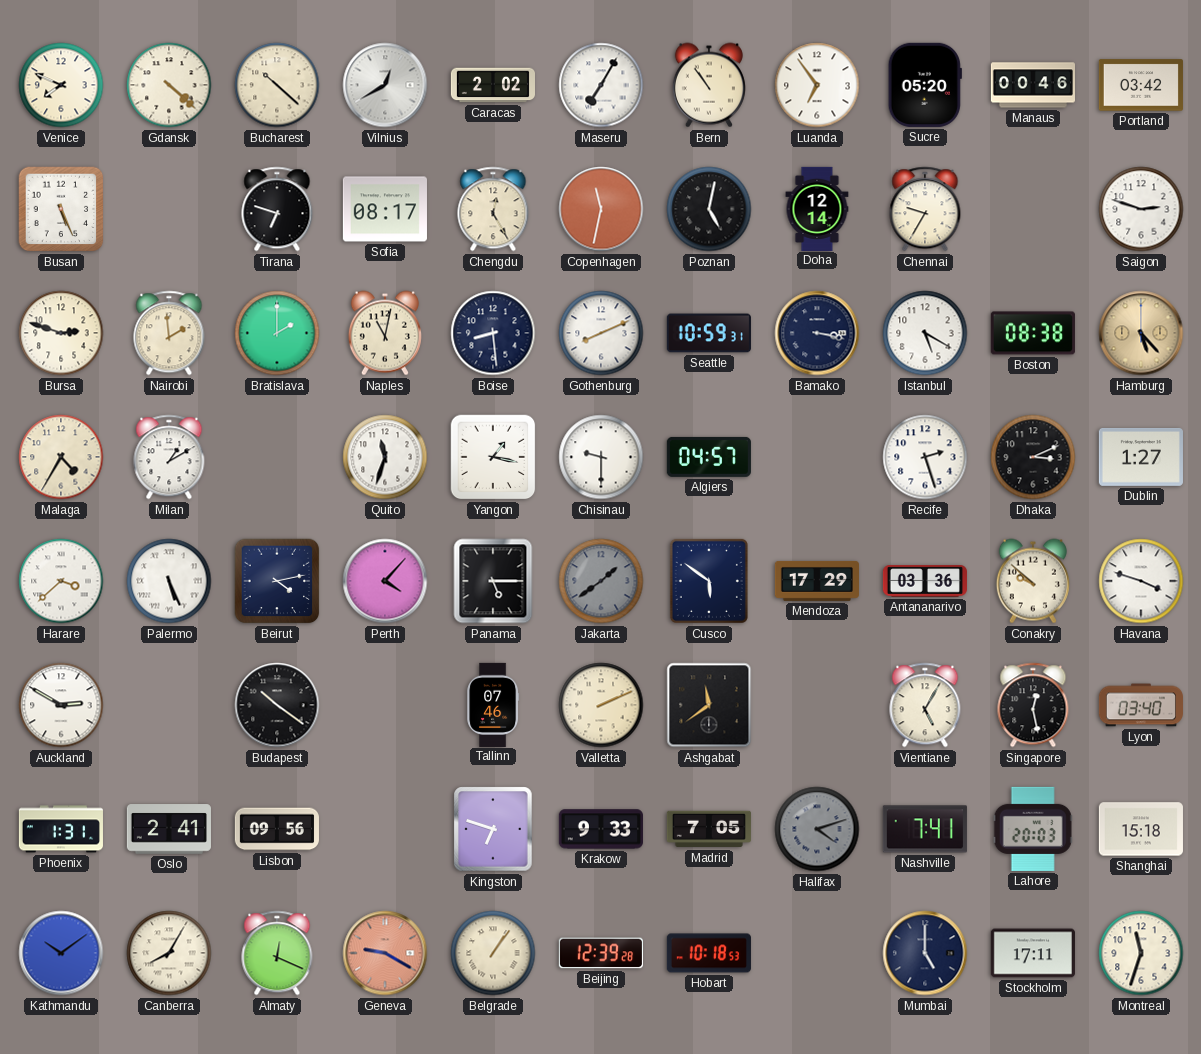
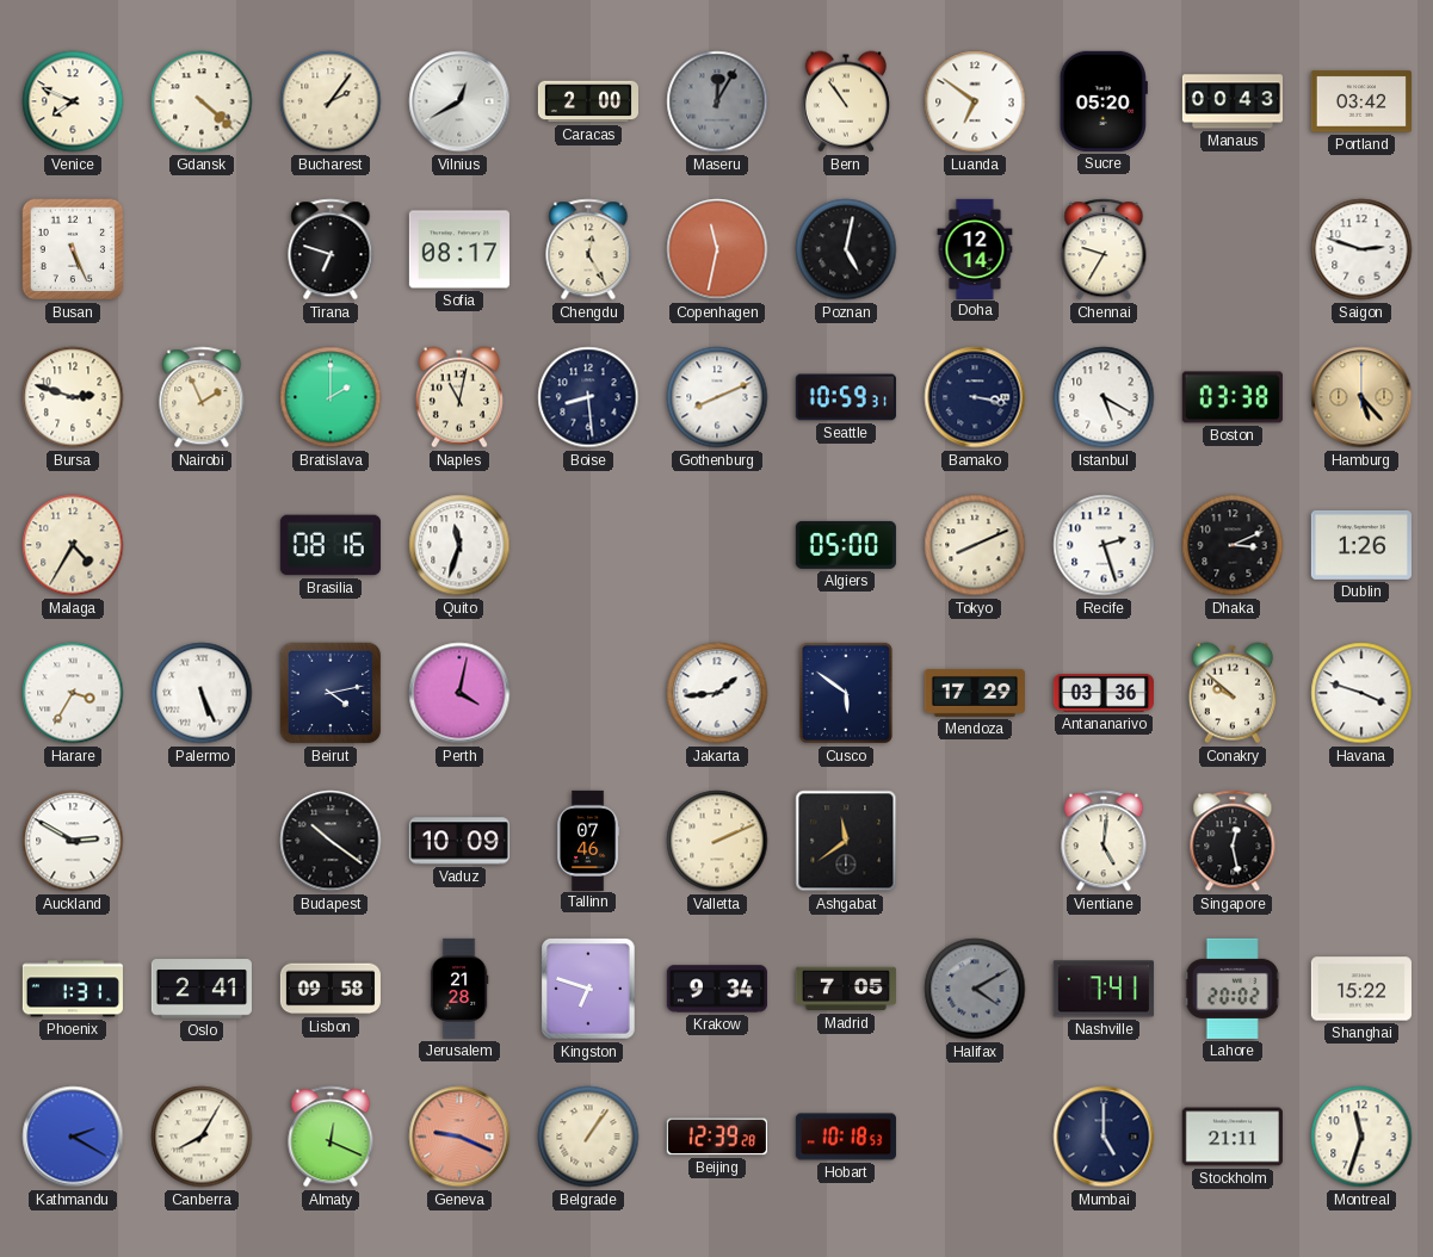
Bucharest: 10:22 -> 2:06
Caracas: 2:02 -> 2:00
Maseru: 7:05 -> 12:05
Maseru dial: white -> grey
Luanda: 6:54 -> 6:51
Manaus: 00:46 -> 00:43
Nairobi: 1:59 -> 1:56
Boston: 08:38 -> 03:38
Milan: 1:10 -> none
Brasilia: none -> 08:16
Yangon: 1:17 -> none
Chisinau: 9:30 -> none
Algiers: 04:57 -> 05:00
Tokyo: none -> 8:11
Dublin: 1:27 -> 1:26
Harare: 3:38 -> 3:35
Perth: 4:07 -> 4:02
Panama: 5:15 -> none
Jakarta: 1:39 -> 1:44
Jakarta dial: grey -> white
Vaduz: none -> 10:09
Vientiane: 5:05 -> 5:01
Lyon: 03:40 -> none
Lisbon: 09:56 -> 09:58
Jerusalem: none -> 21:28
Krakow: 9:33 -> 9:34
Halifax: 4:12 -> 4:10
Lahore: 20:03 -> 20:02
Shanghai: 15:18 -> 15:22
Kathmandu: 10:09 -> 2:20
Geneva: 9:20 -> 9:19
Stockholm: 17:11 -> 21:11
